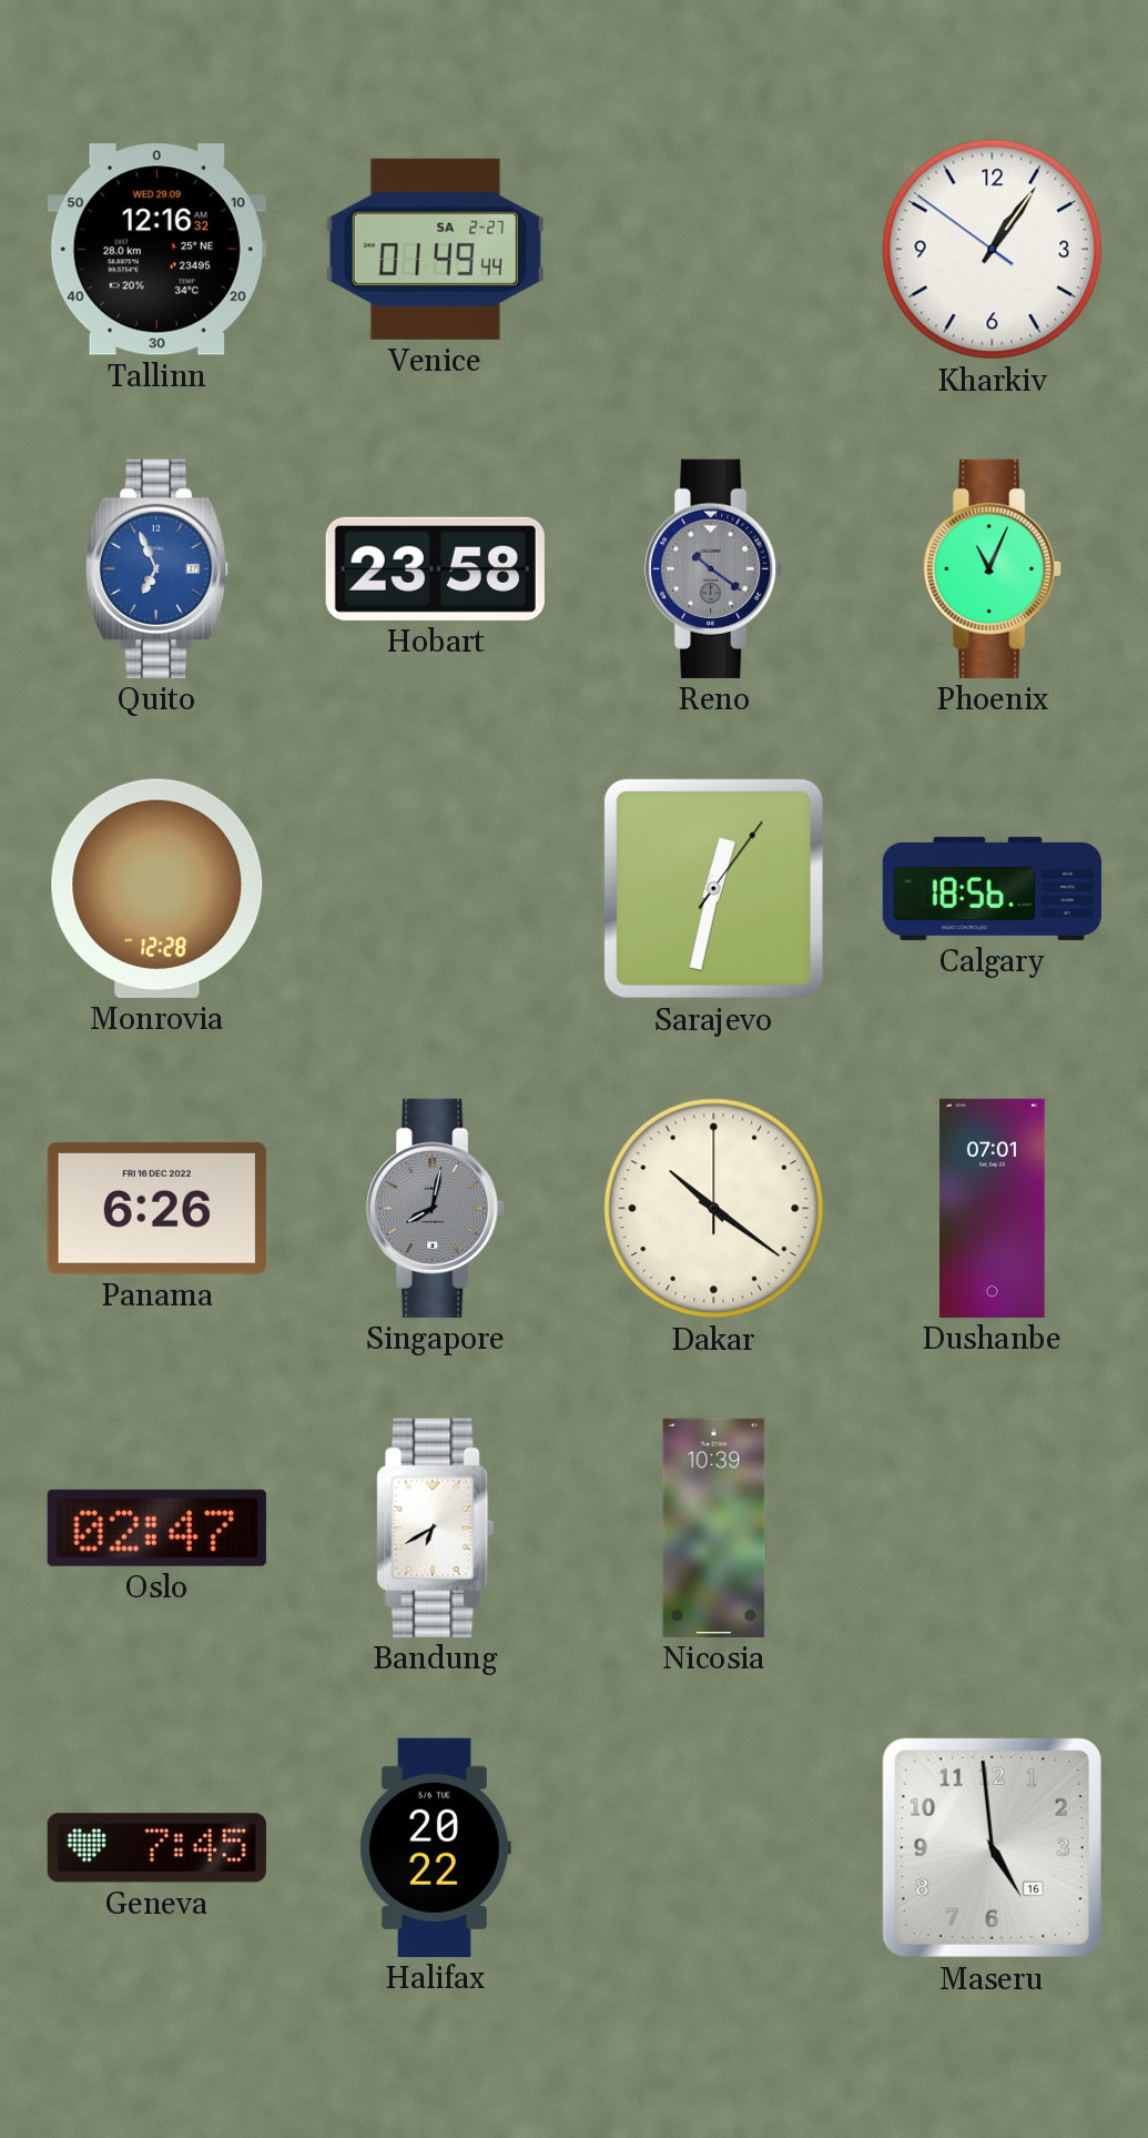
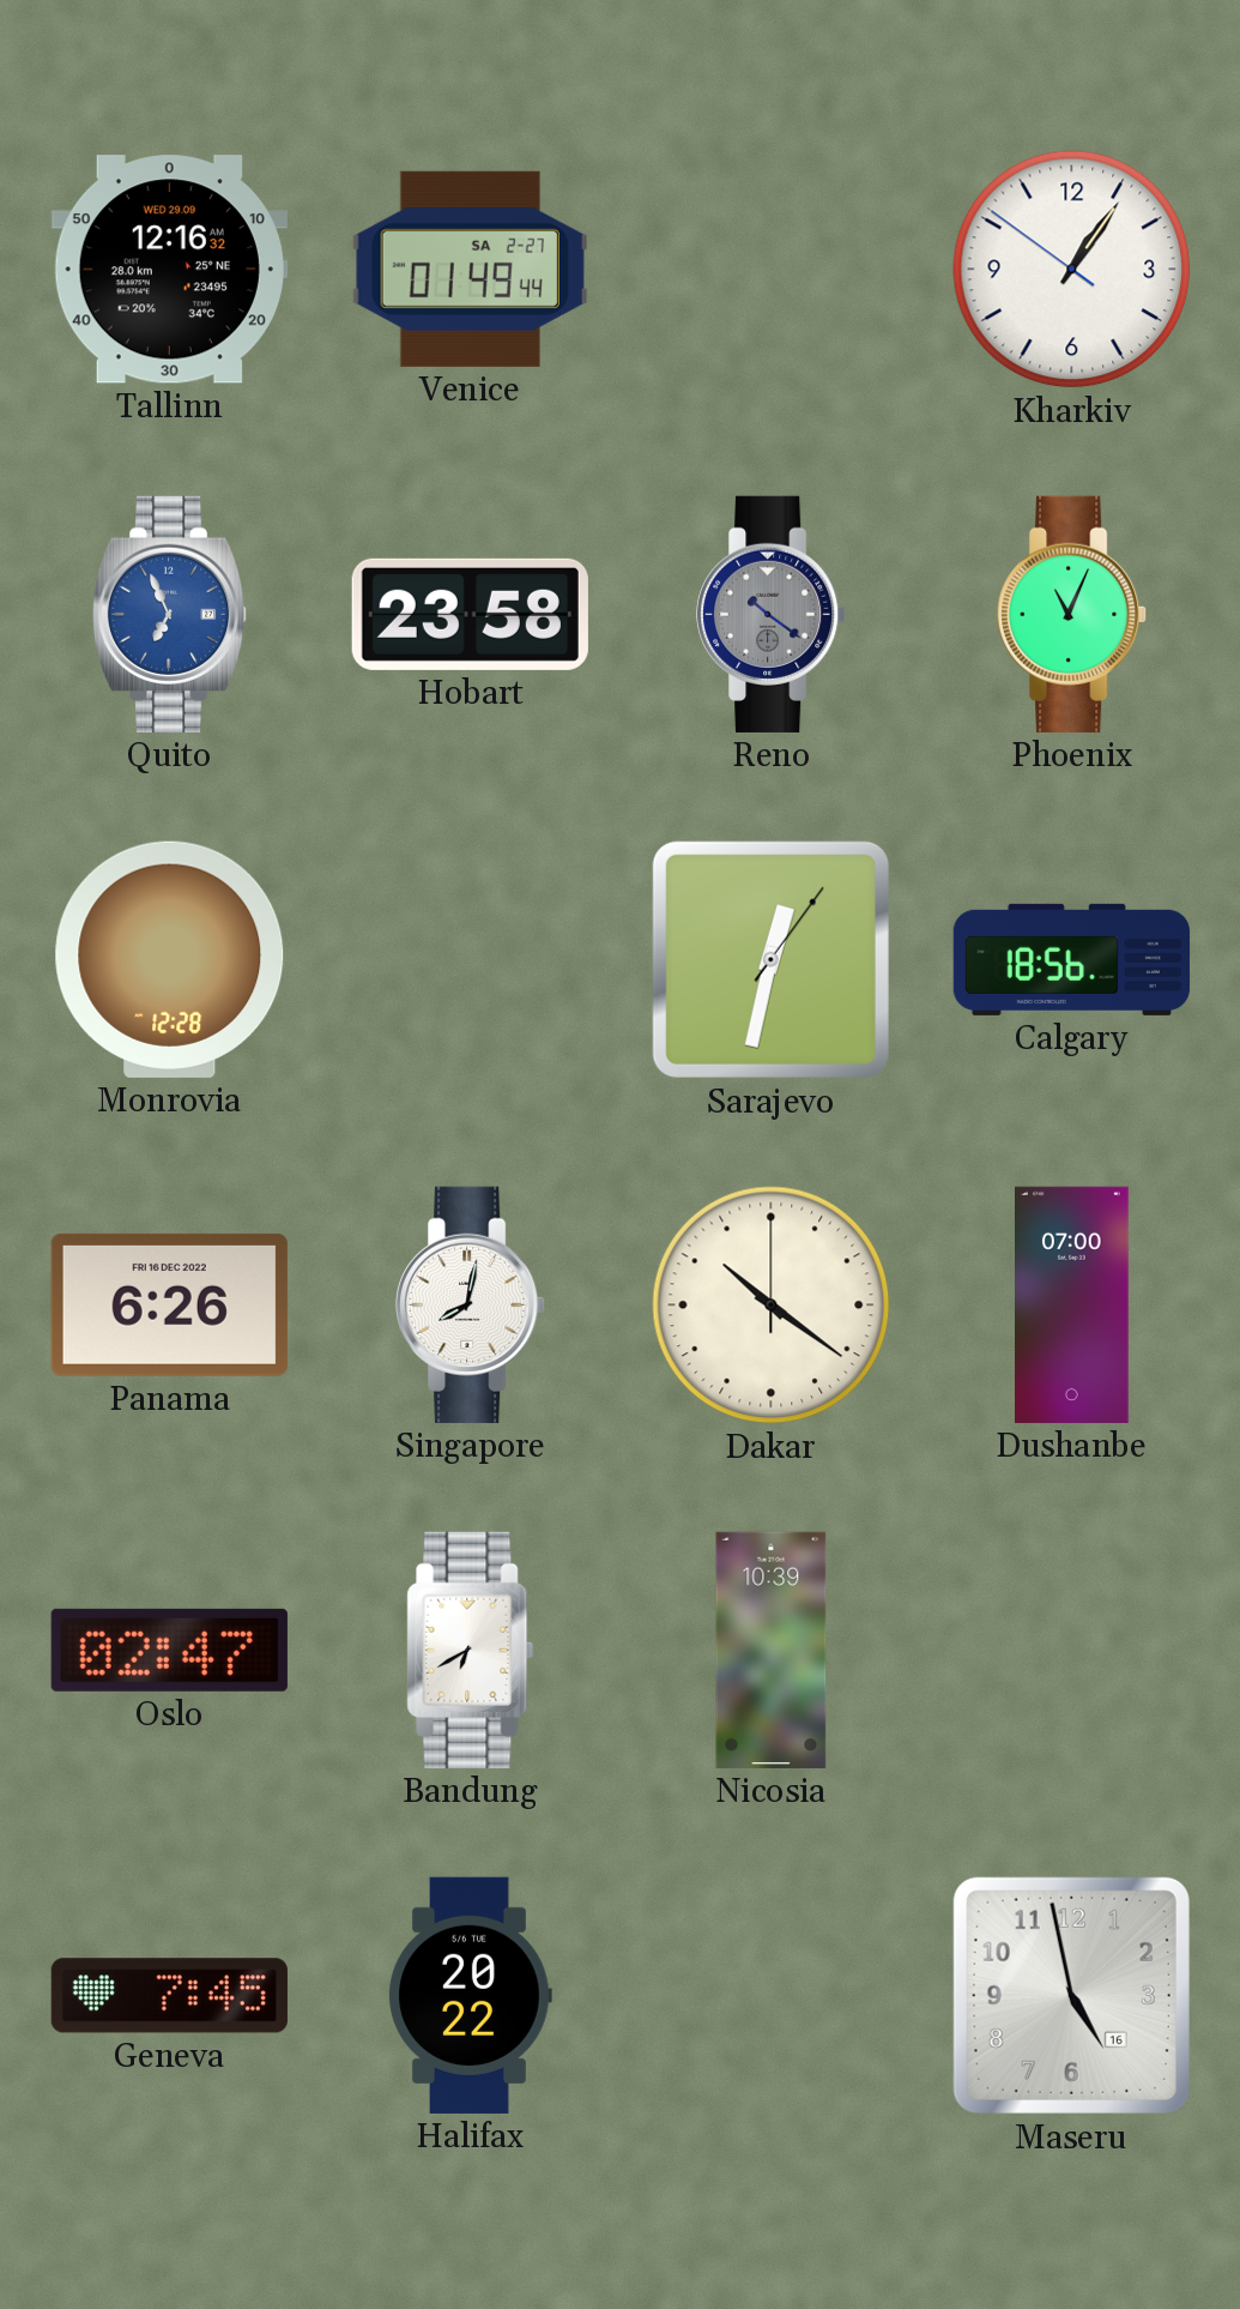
Singapore dial: grey -> white
Dushanbe: 07:01 -> 07:00
Maseru: 4:59 -> 4:58
